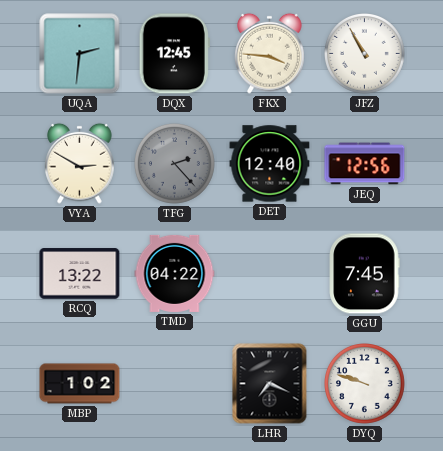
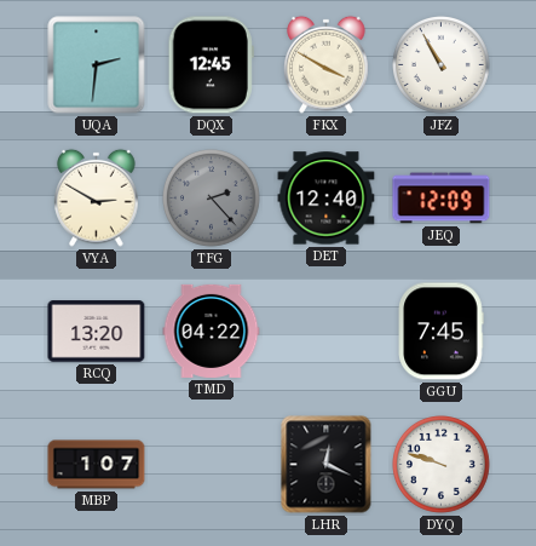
FKX: 3:46 -> 3:50
JEQ: 12:56 -> 12:09
RCQ: 13:22 -> 13:20
MBP: 1:02 -> 1:07
LHR: 7:19 -> 12:19
